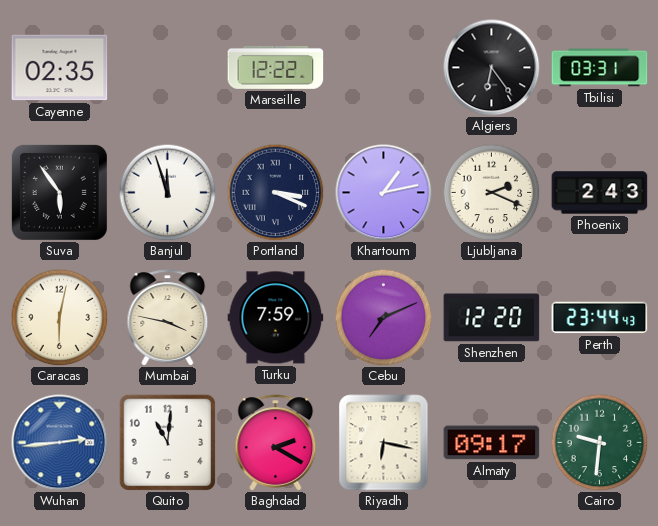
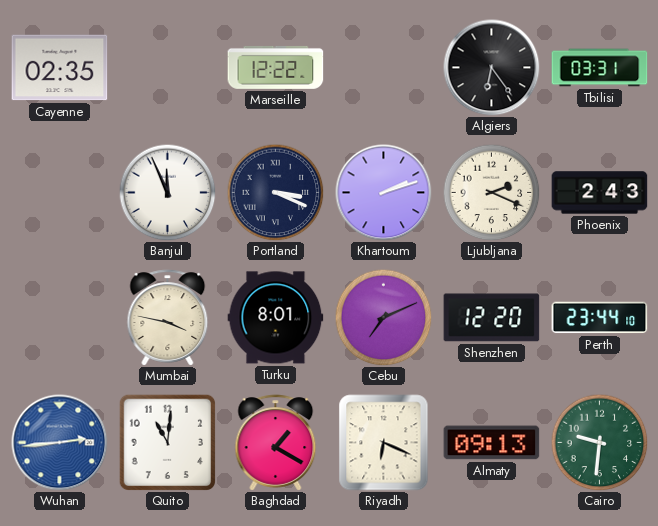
Suva: 5:54 -> none
Banjul: 11:57 -> 11:56
Khartoum: 1:13 -> 2:12
Caracas: 6:02 -> none
Turku: 7:59 -> 8:01
Perth: 23:44:43 -> 23:44:10
Baghdad: 2:20 -> 1:20
Riyadh: 6:17 -> 6:19
Almaty: 09:17 -> 09:13
